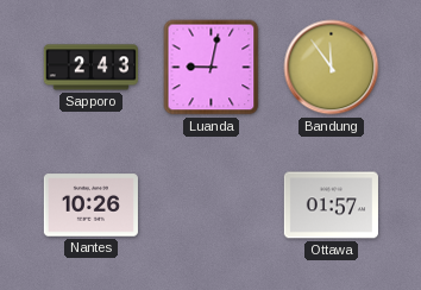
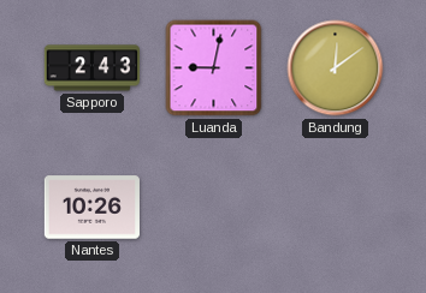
Bandung: 11:54 -> 12:09
Ottawa: 01:57 -> none
